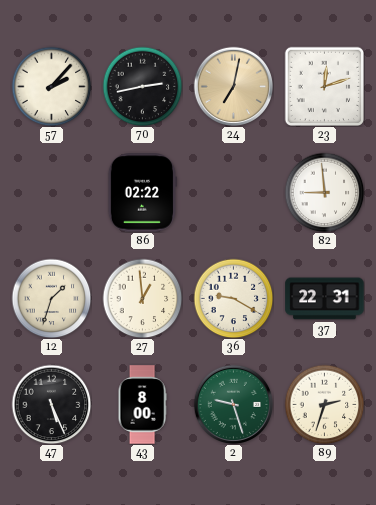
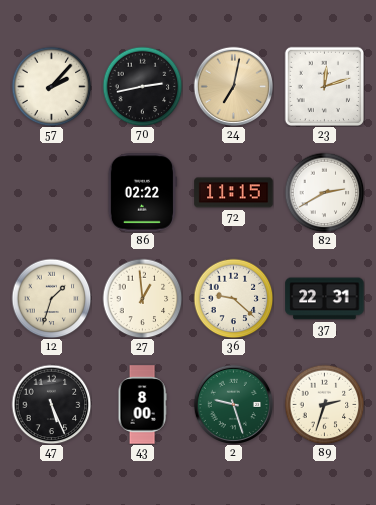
72: none -> 11:15
82: 8:59 -> 2:40
36: 9:20 -> 9:22
